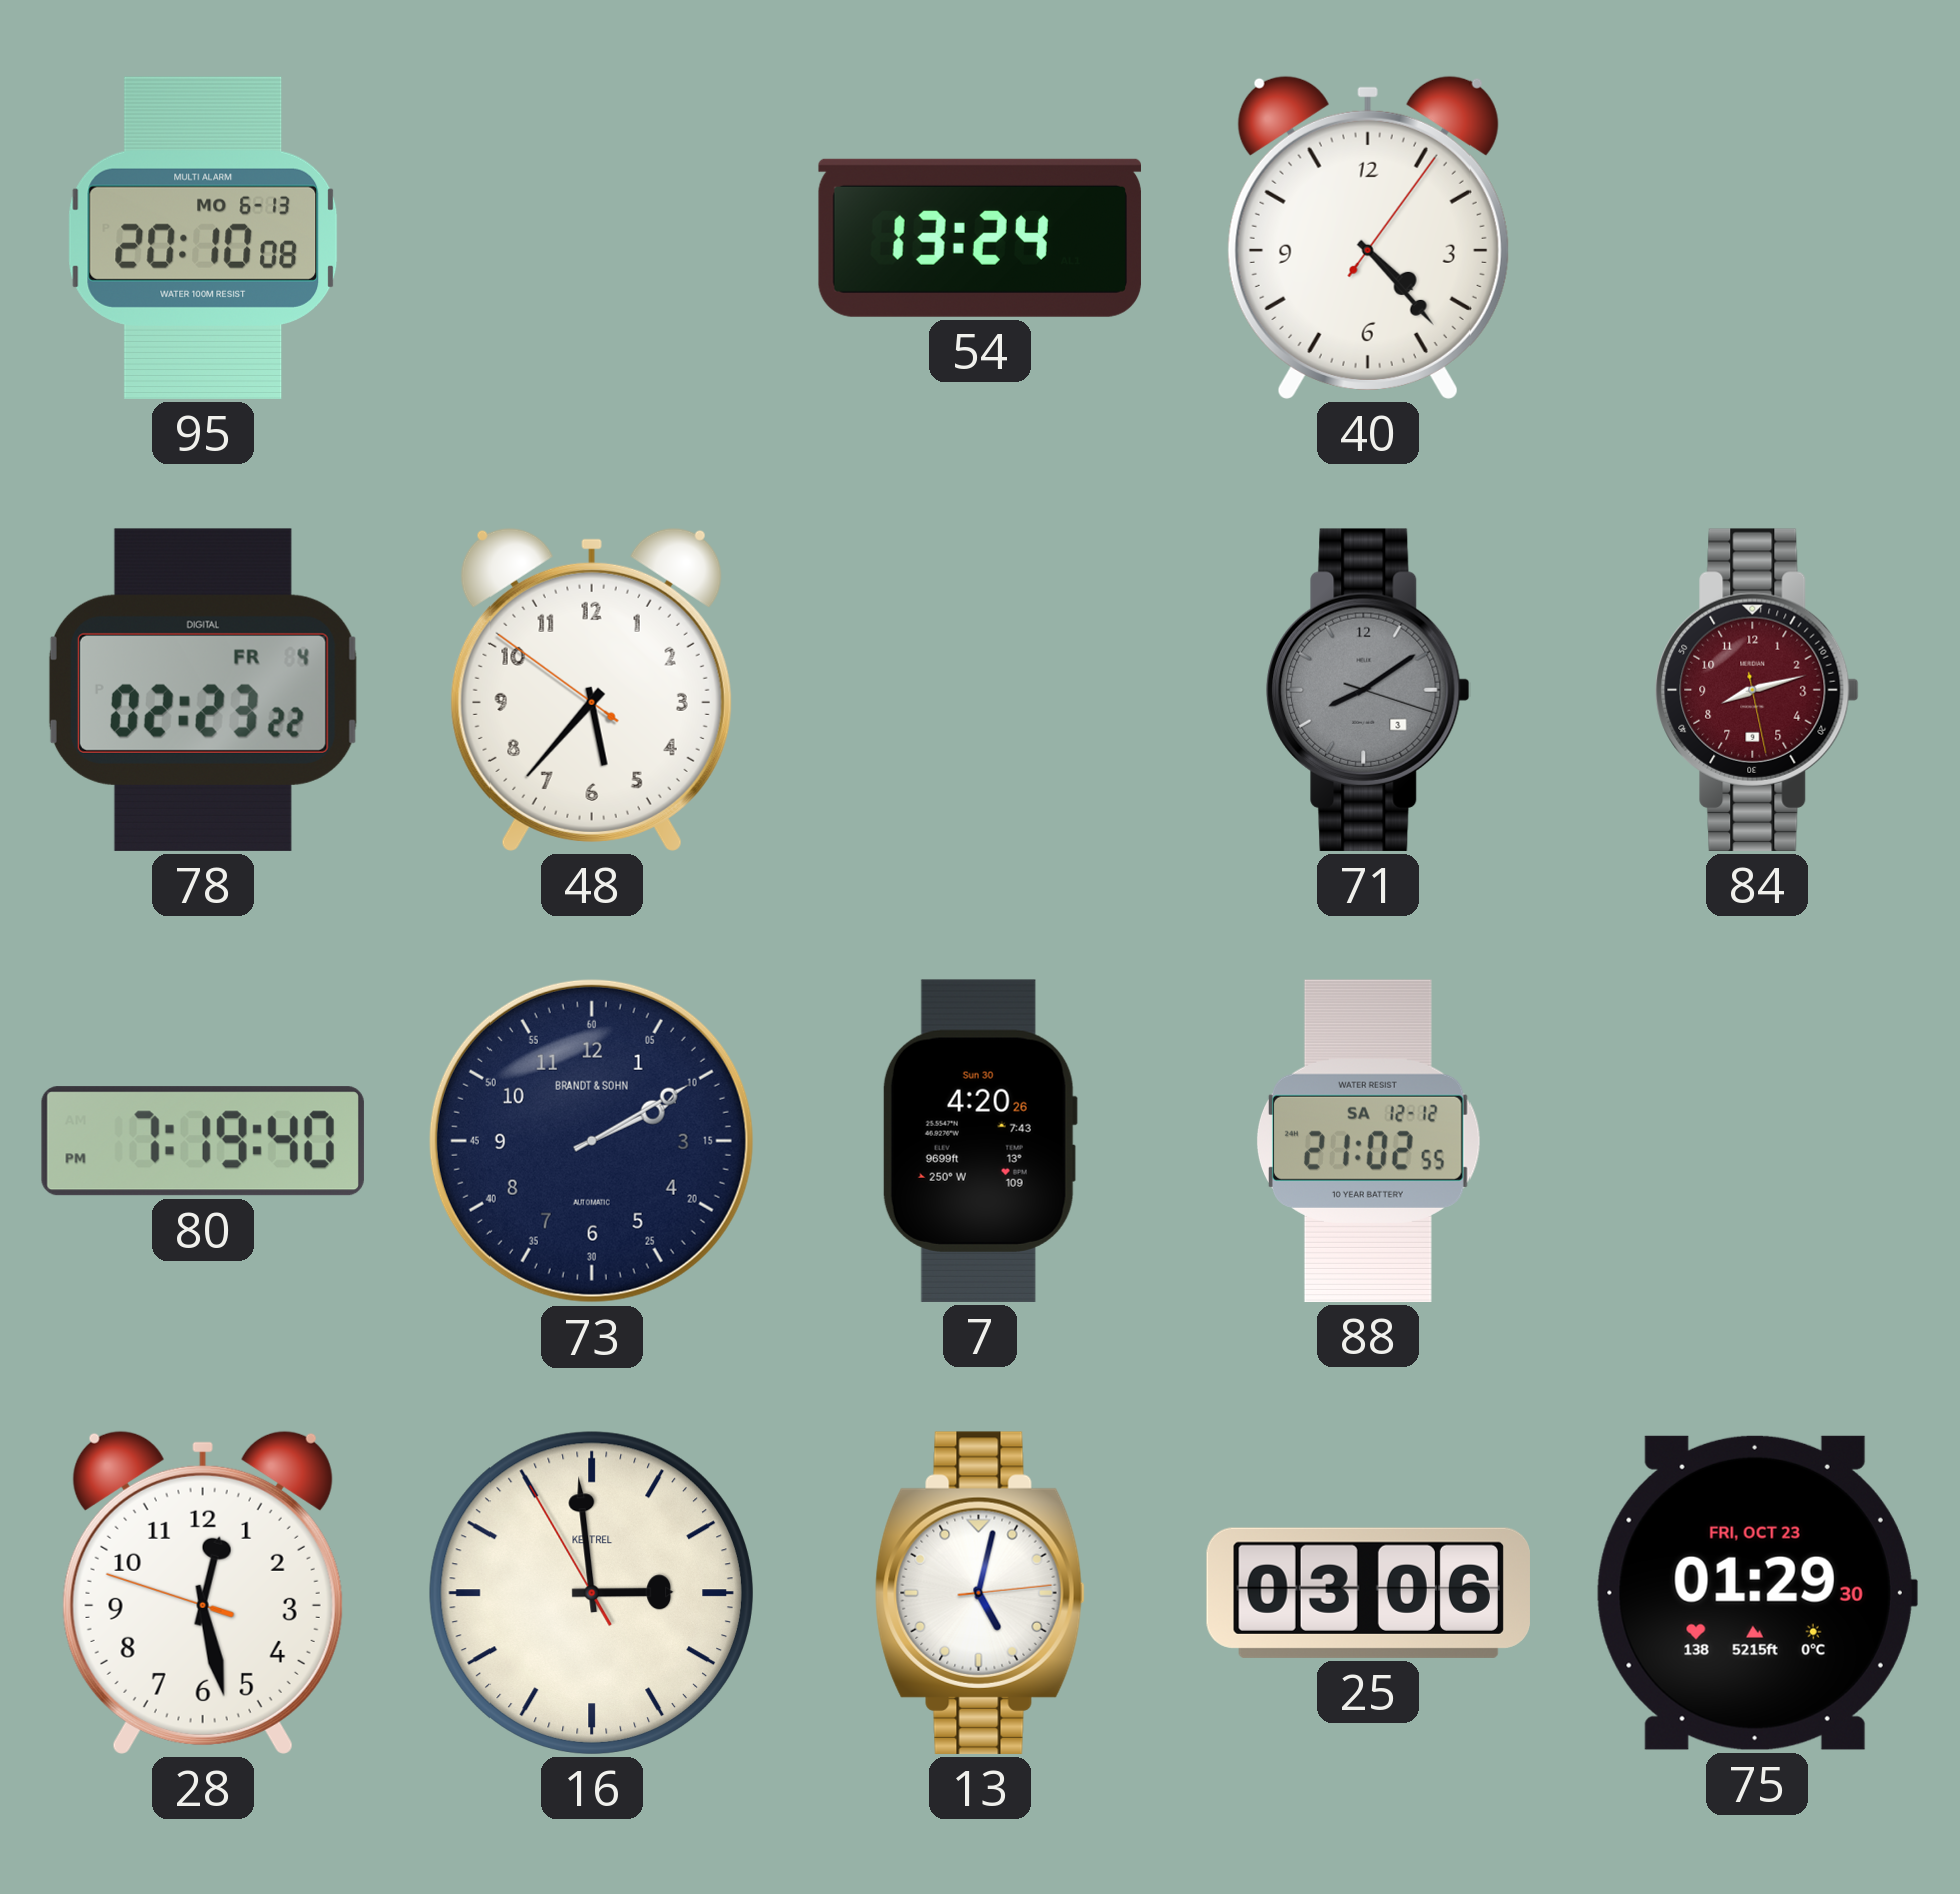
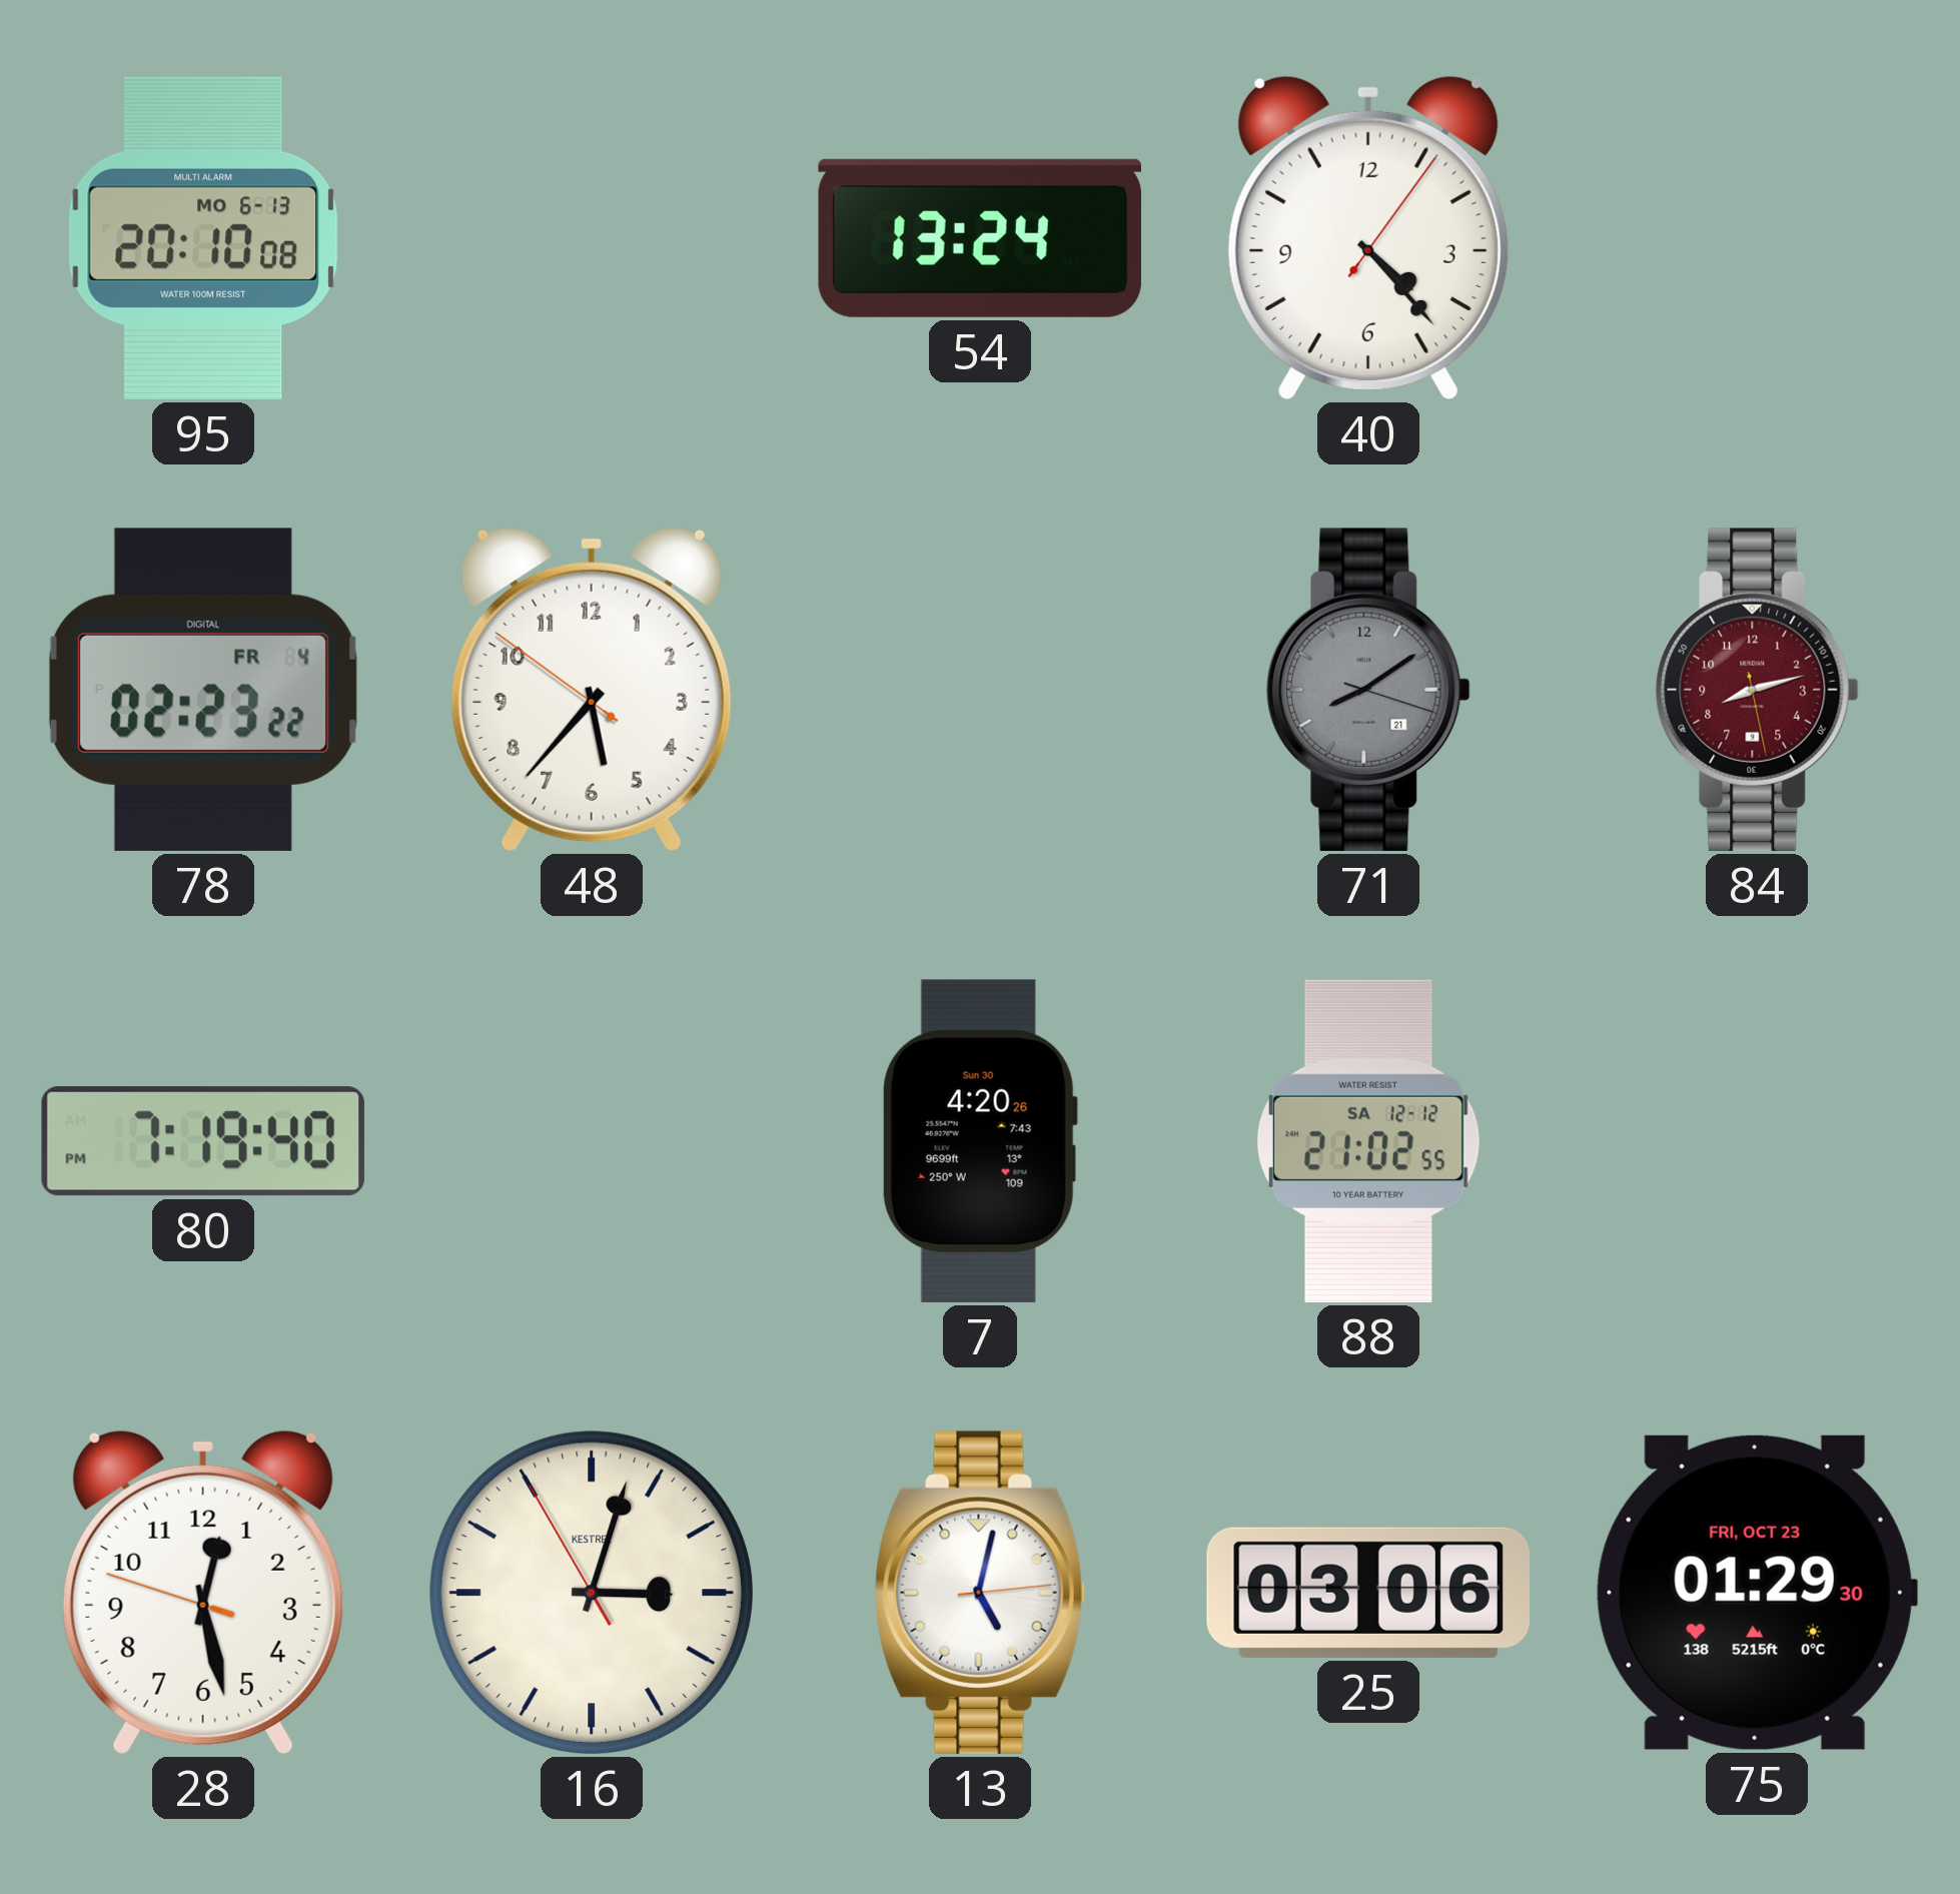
71 date: 3 -> 21
73: 2:10 -> none
16: 2:58 -> 3:02
